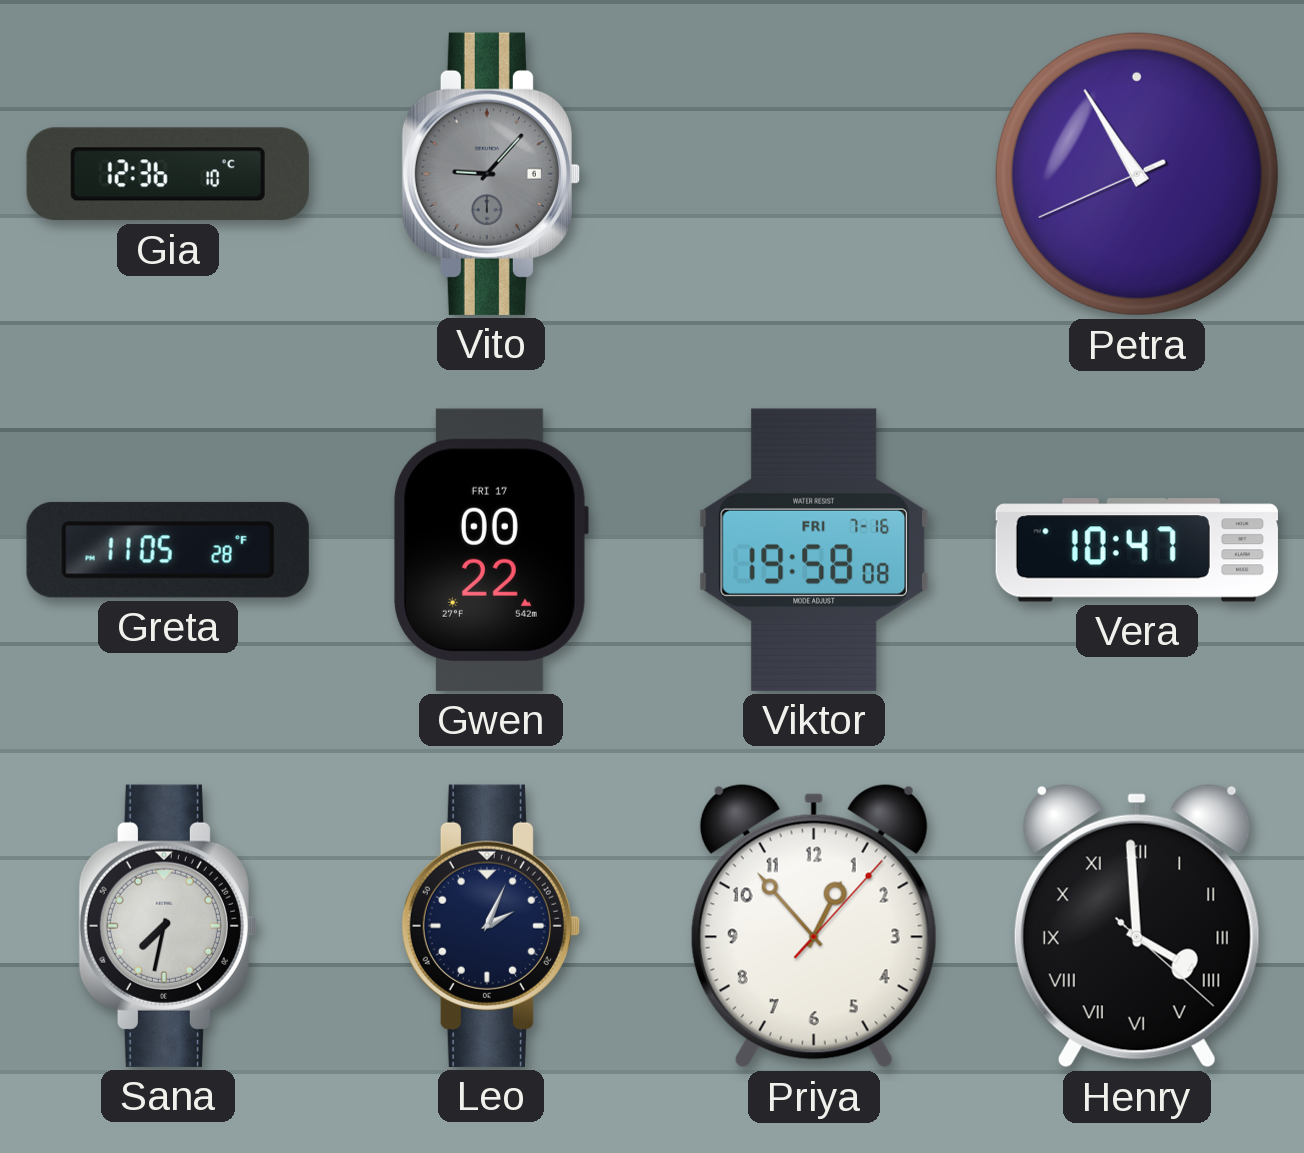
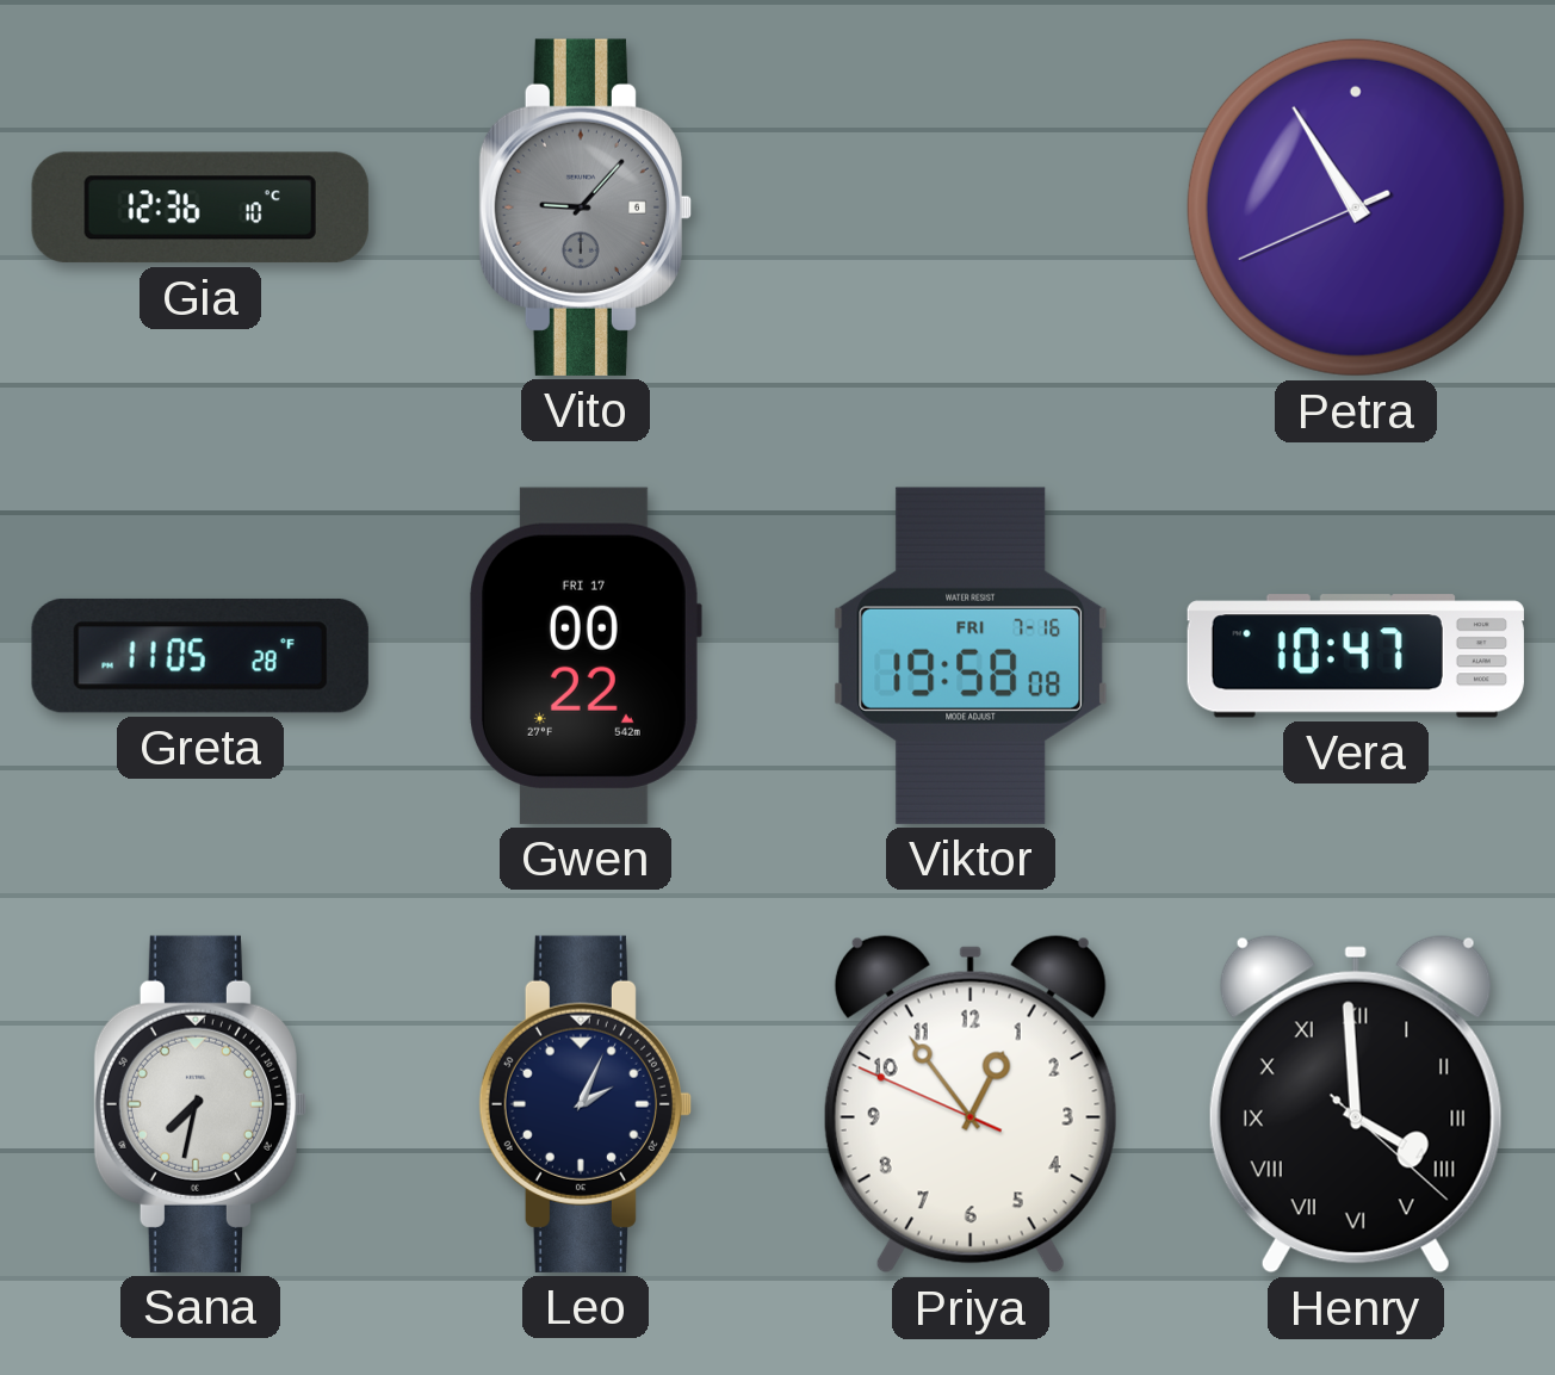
Priya: 12:53:07 -> 12:53:49
